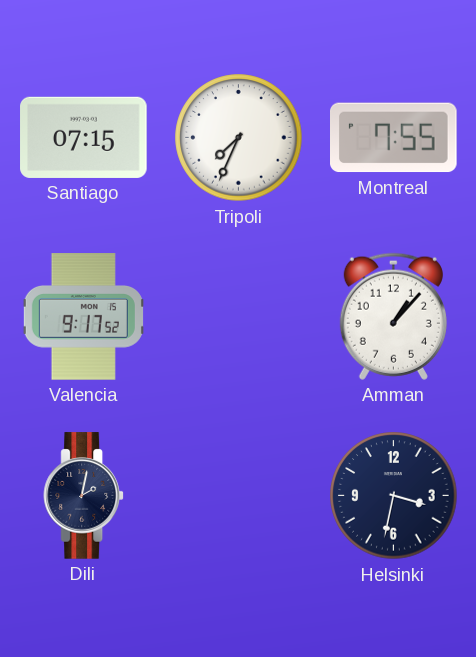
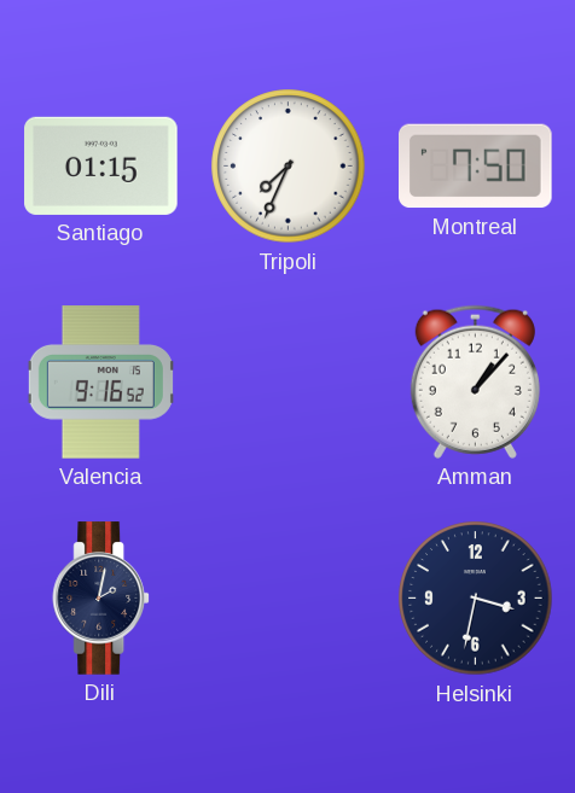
Santiago: 07:15 -> 01:15
Montreal: 7:55 -> 7:50
Valencia: 9:17 -> 9:16
